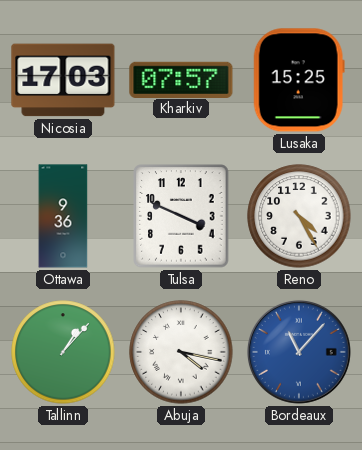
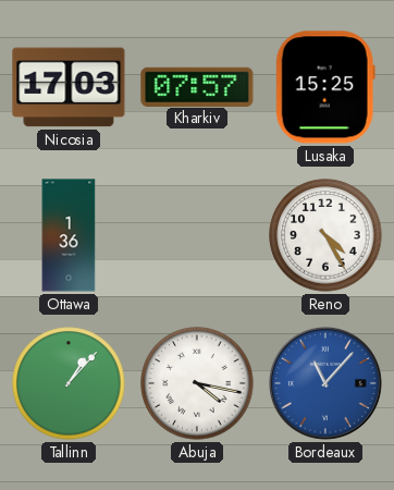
Ottawa: 9:36 -> 1:36
Tulsa: 3:49 -> none
